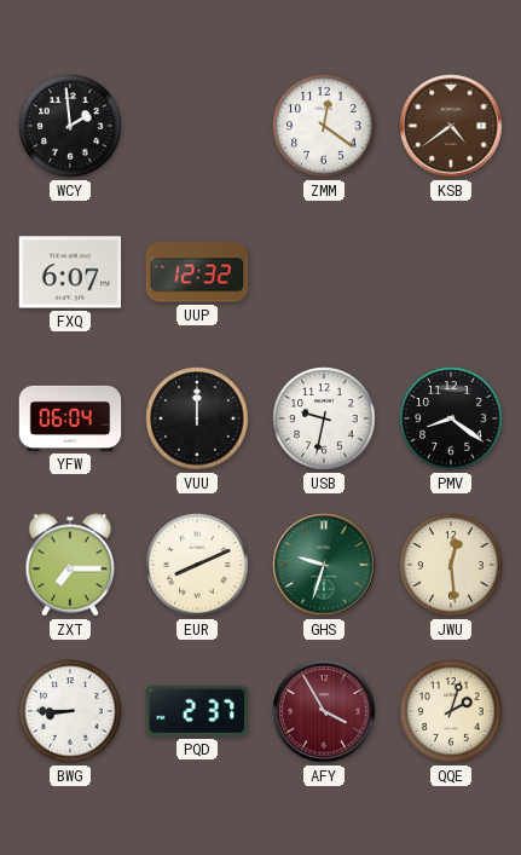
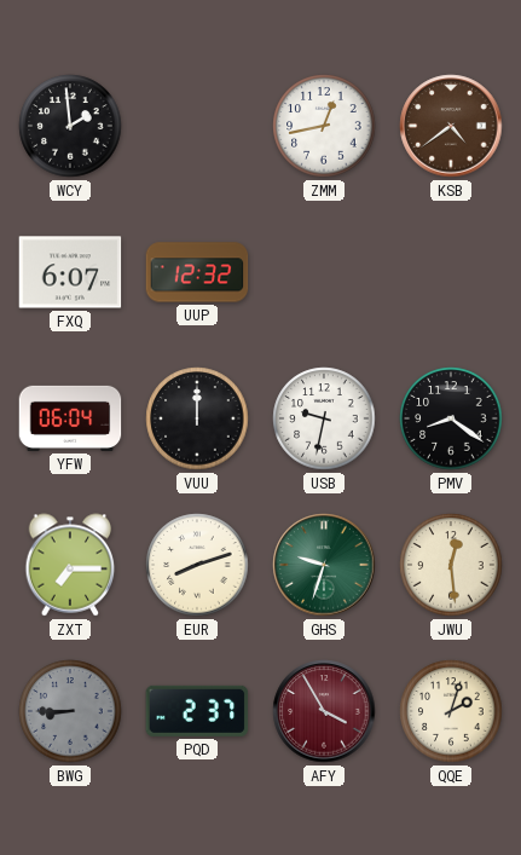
ZMM: 12:21 -> 12:43
EUR: 8:11 -> 8:12
BWG dial: white -> grey
